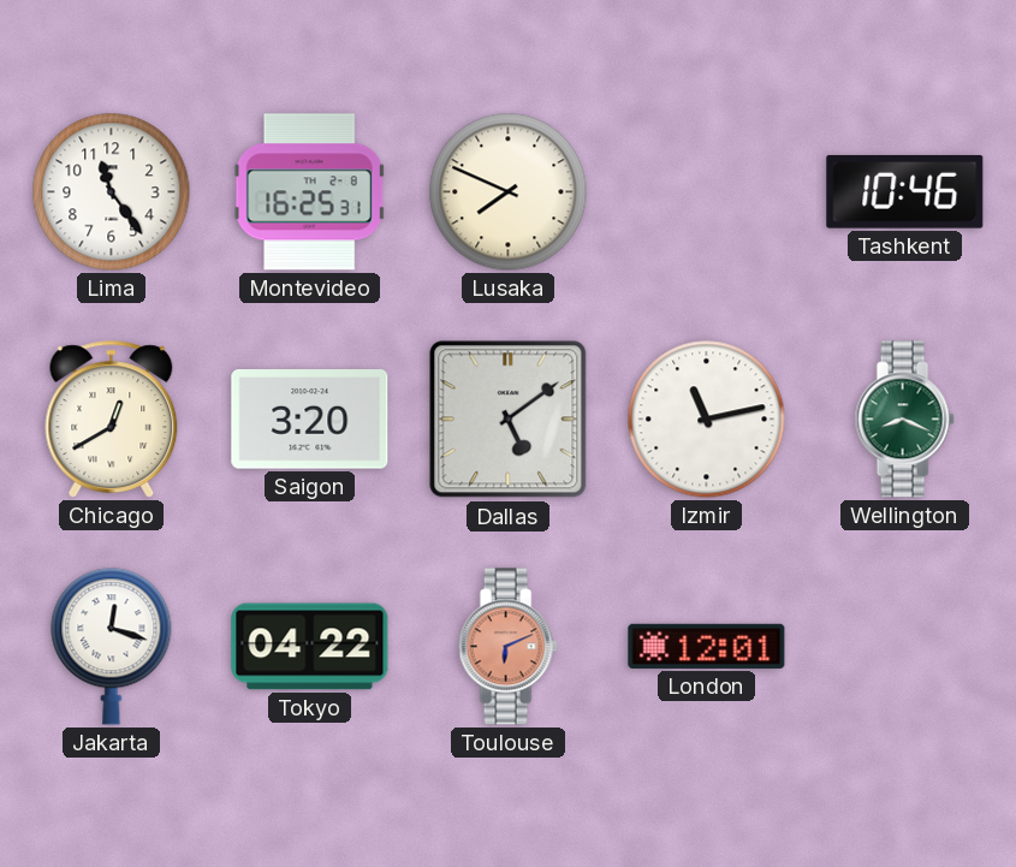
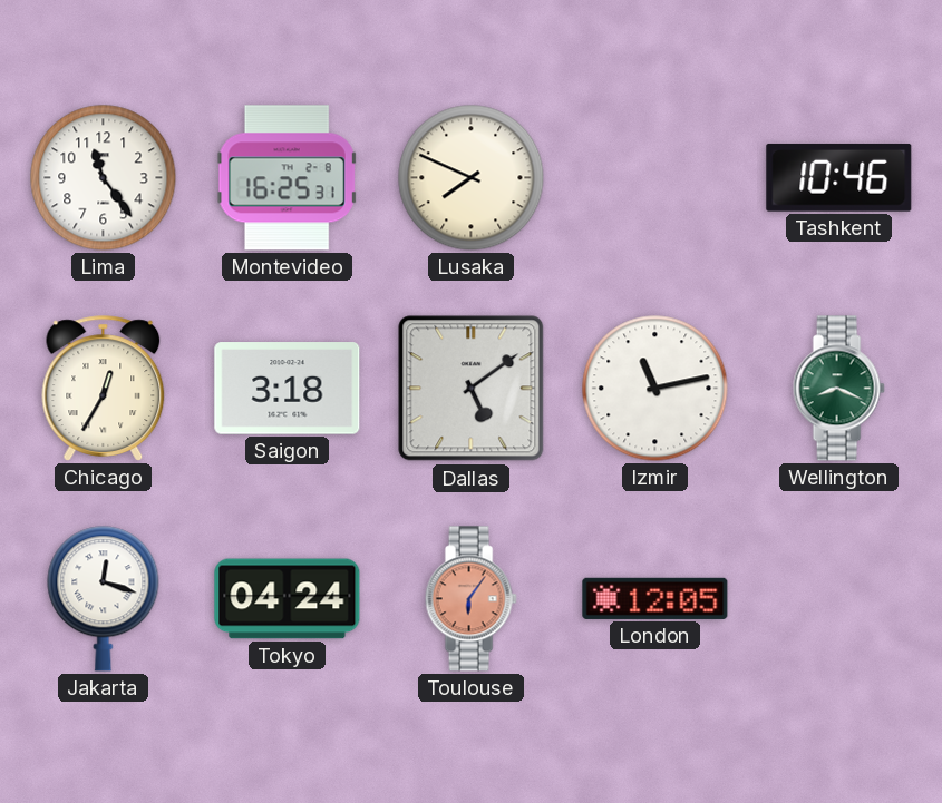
Chicago: 12:40 -> 12:35
Saigon: 3:20 -> 3:18
Tokyo: 04:22 -> 04:24
Toulouse: 6:11 -> 6:06
London: 12:01 -> 12:05
